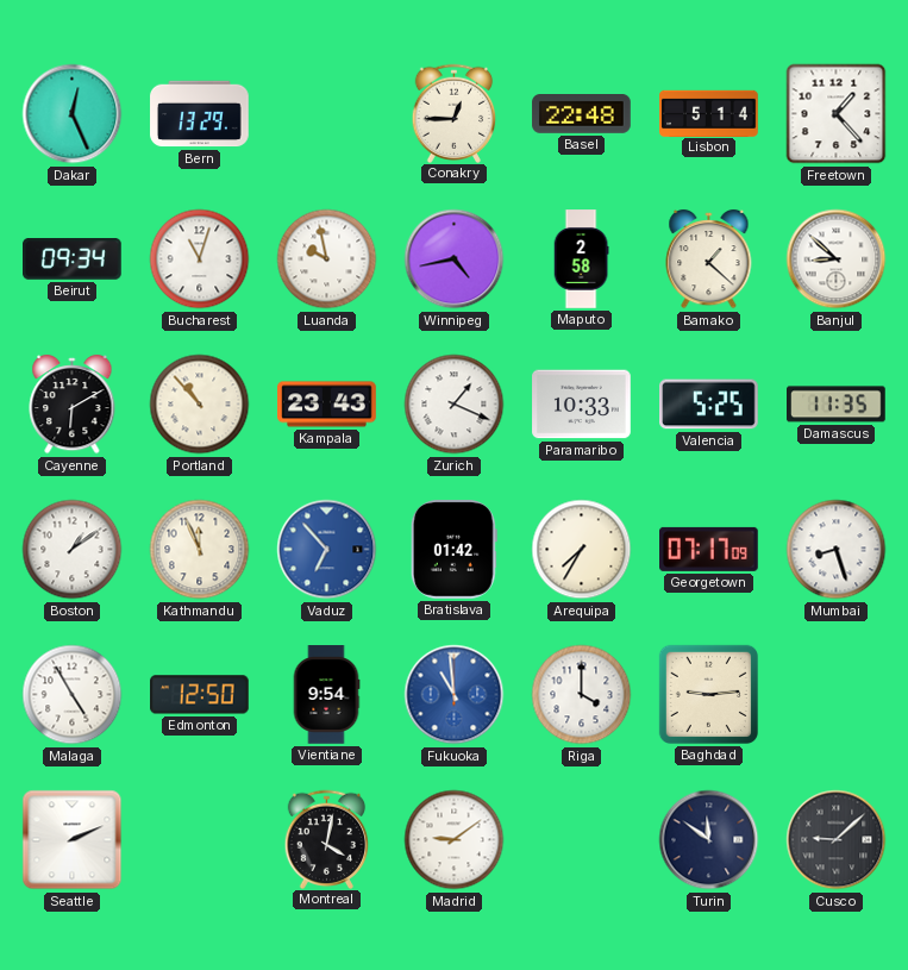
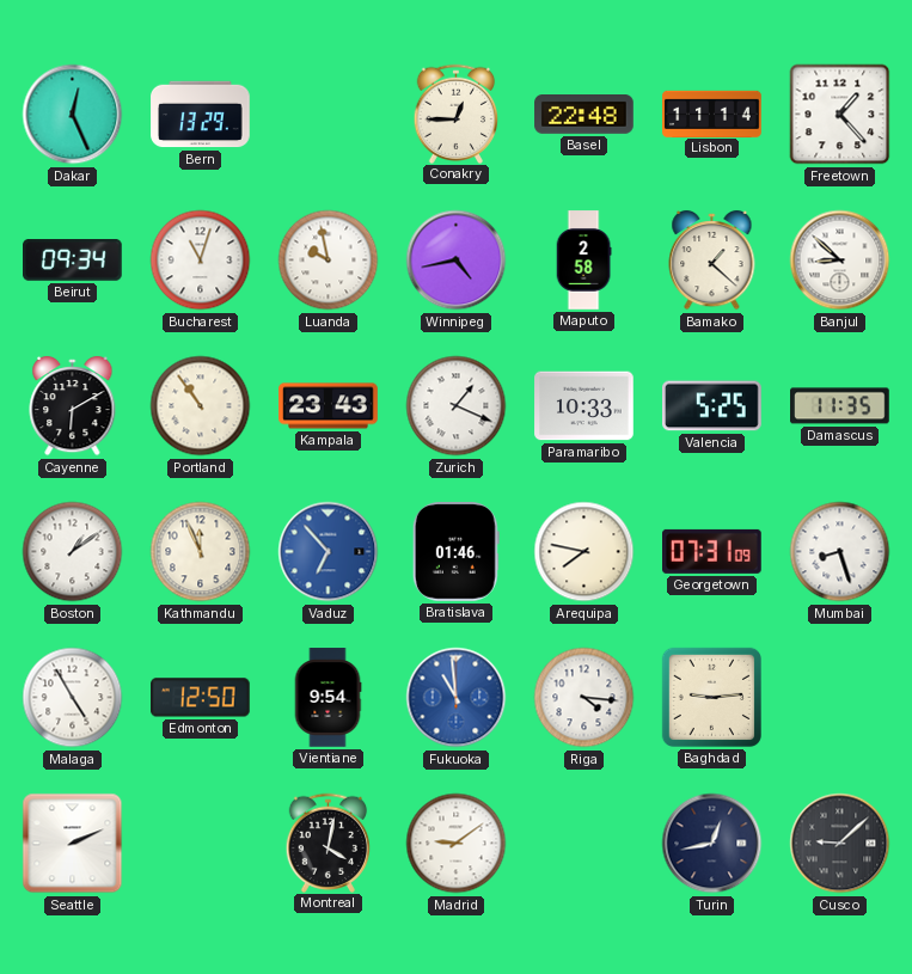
Lisbon: 5:14 -> 11:14
Portland: 10:53 -> 10:54
Bratislava: 01:42 -> 01:46
Arequipa: 7:35 -> 7:47
Georgetown: 07:17 -> 07:31
Riga: 4:00 -> 4:16
Turin: 11:51 -> 12:43
